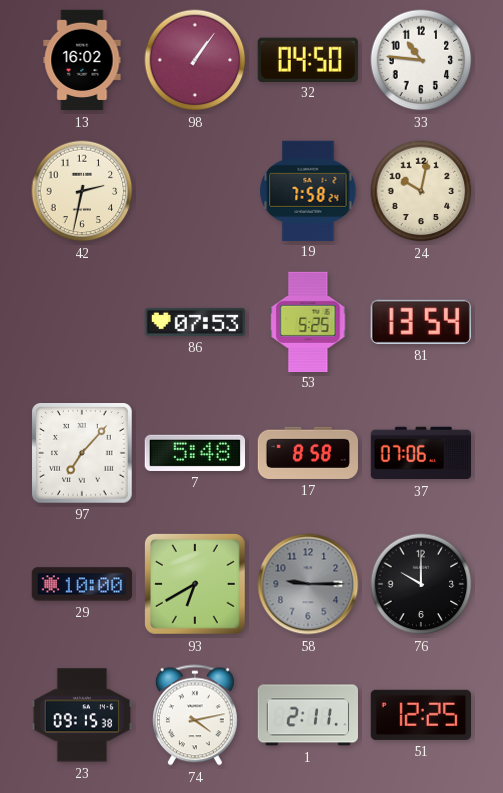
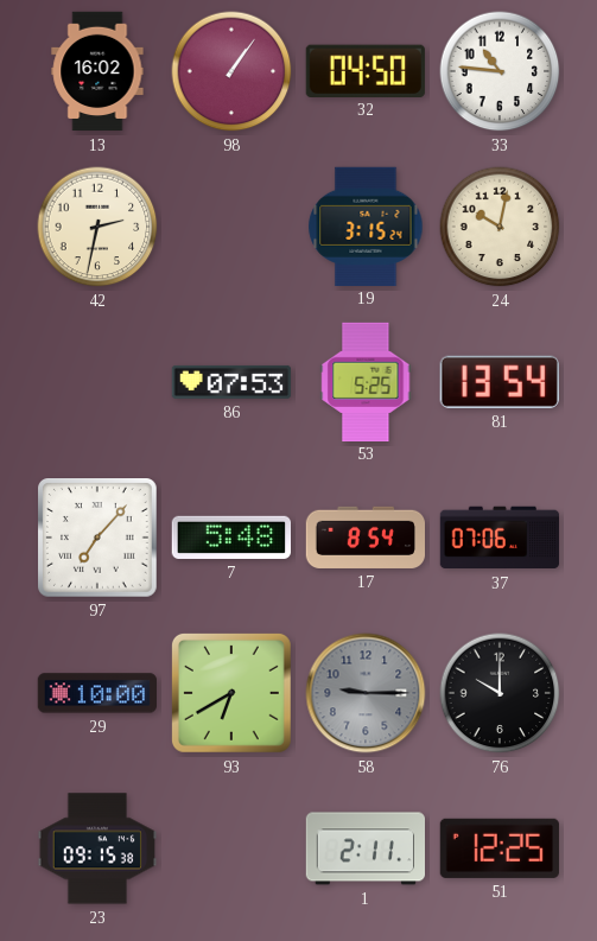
19: 7:58 -> 3:15
17: 8:58 -> 8:54
74: 4:13 -> none
